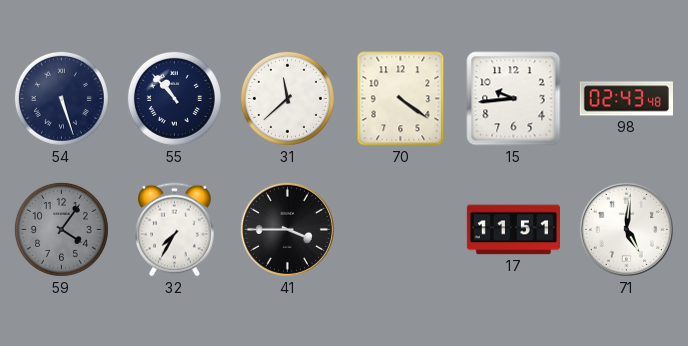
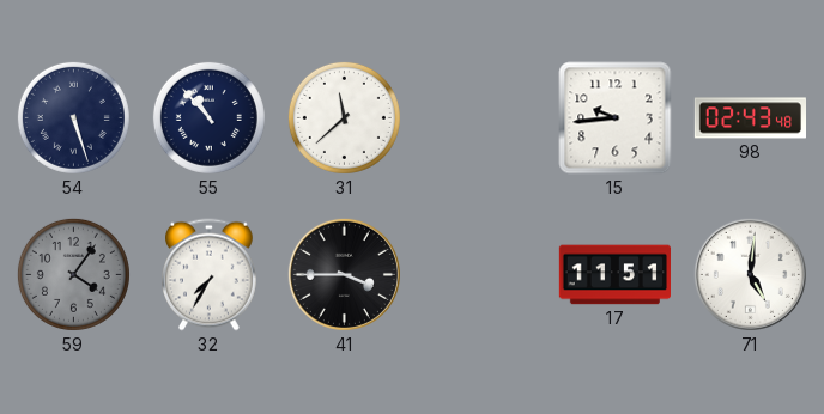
70: 4:21 -> none
